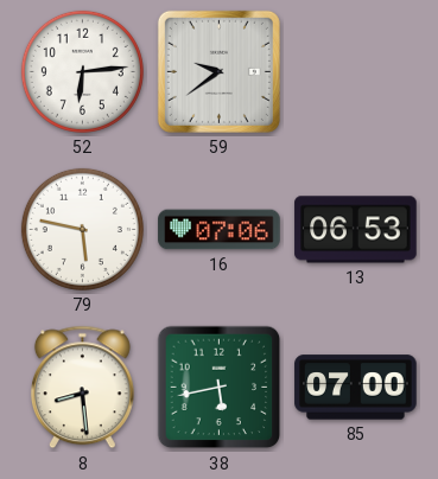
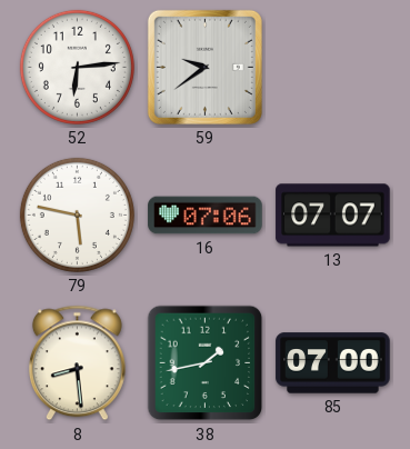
13: 06:53 -> 07:07
38: 5:43 -> 1:43
